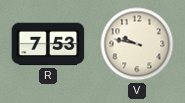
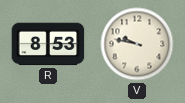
R: 7:53 -> 8:53
